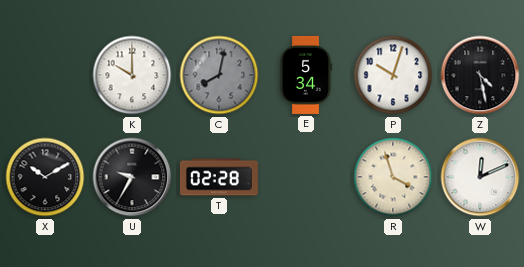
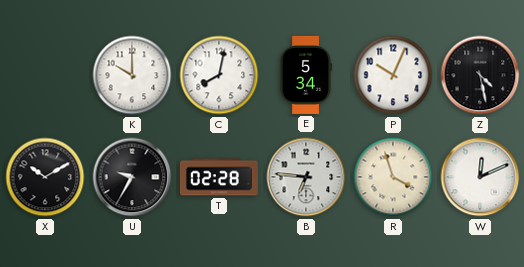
C dial: grey -> white
P: 10:03 -> 10:04
B: none -> 6:46
